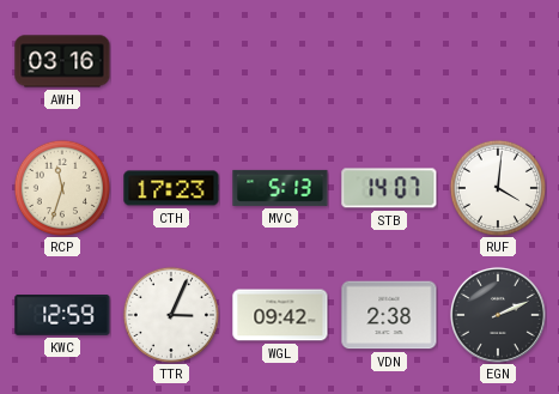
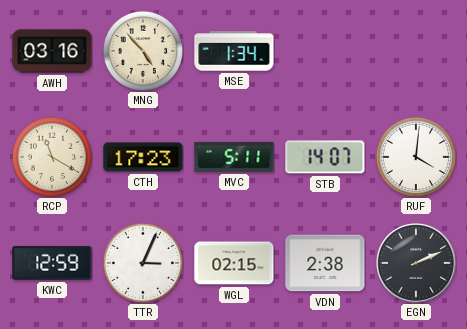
MNG: none -> 4:53
MSE: none -> 1:34
RCP: 11:33 -> 11:20
MVC: 5:13 -> 5:11
WGL: 09:42 -> 02:15
